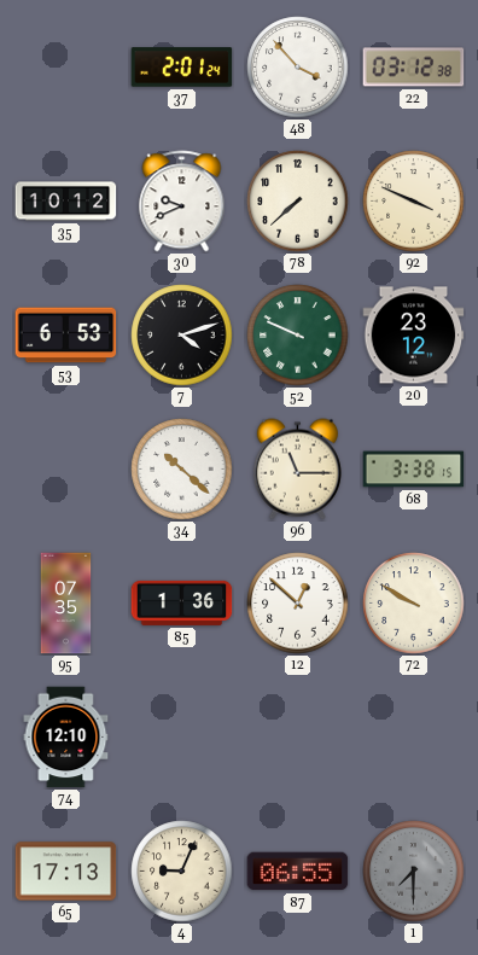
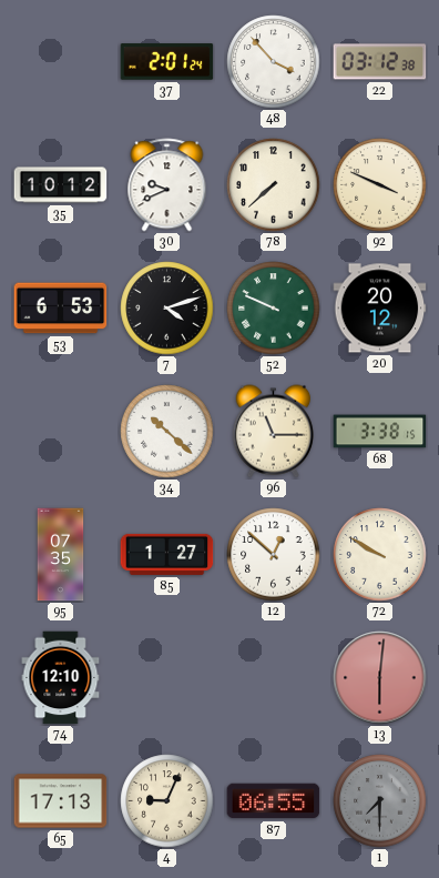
20: 23:12 -> 20:12
85: 1:36 -> 1:27
13: none -> 6:01
